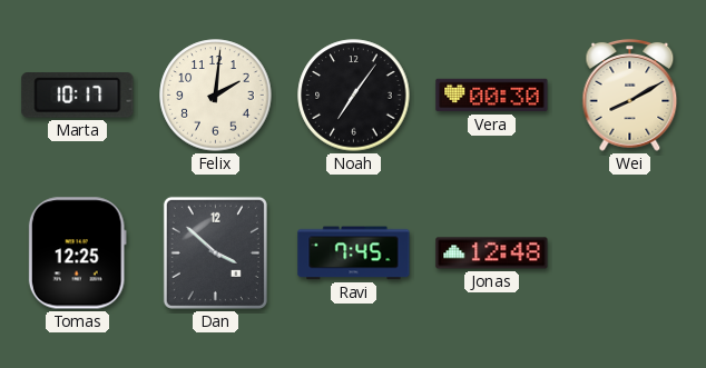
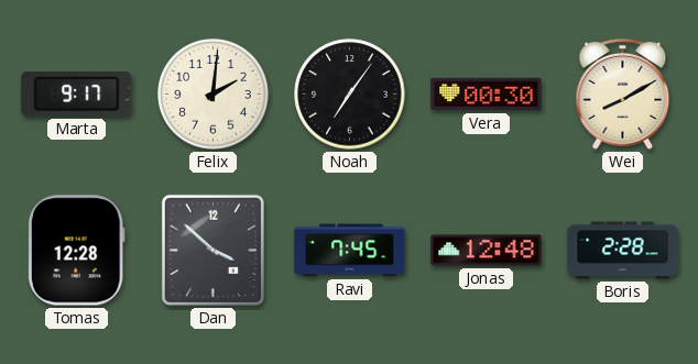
Marta: 10:17 -> 9:17
Tomas: 12:25 -> 12:28
Boris: none -> 2:28
